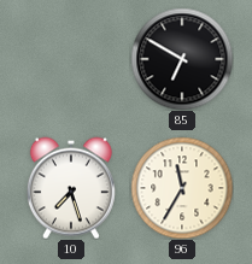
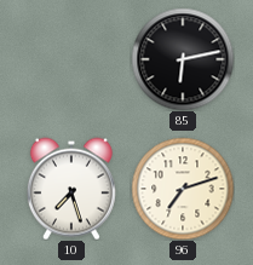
85: 6:50 -> 6:13
96: 11:35 -> 7:12
